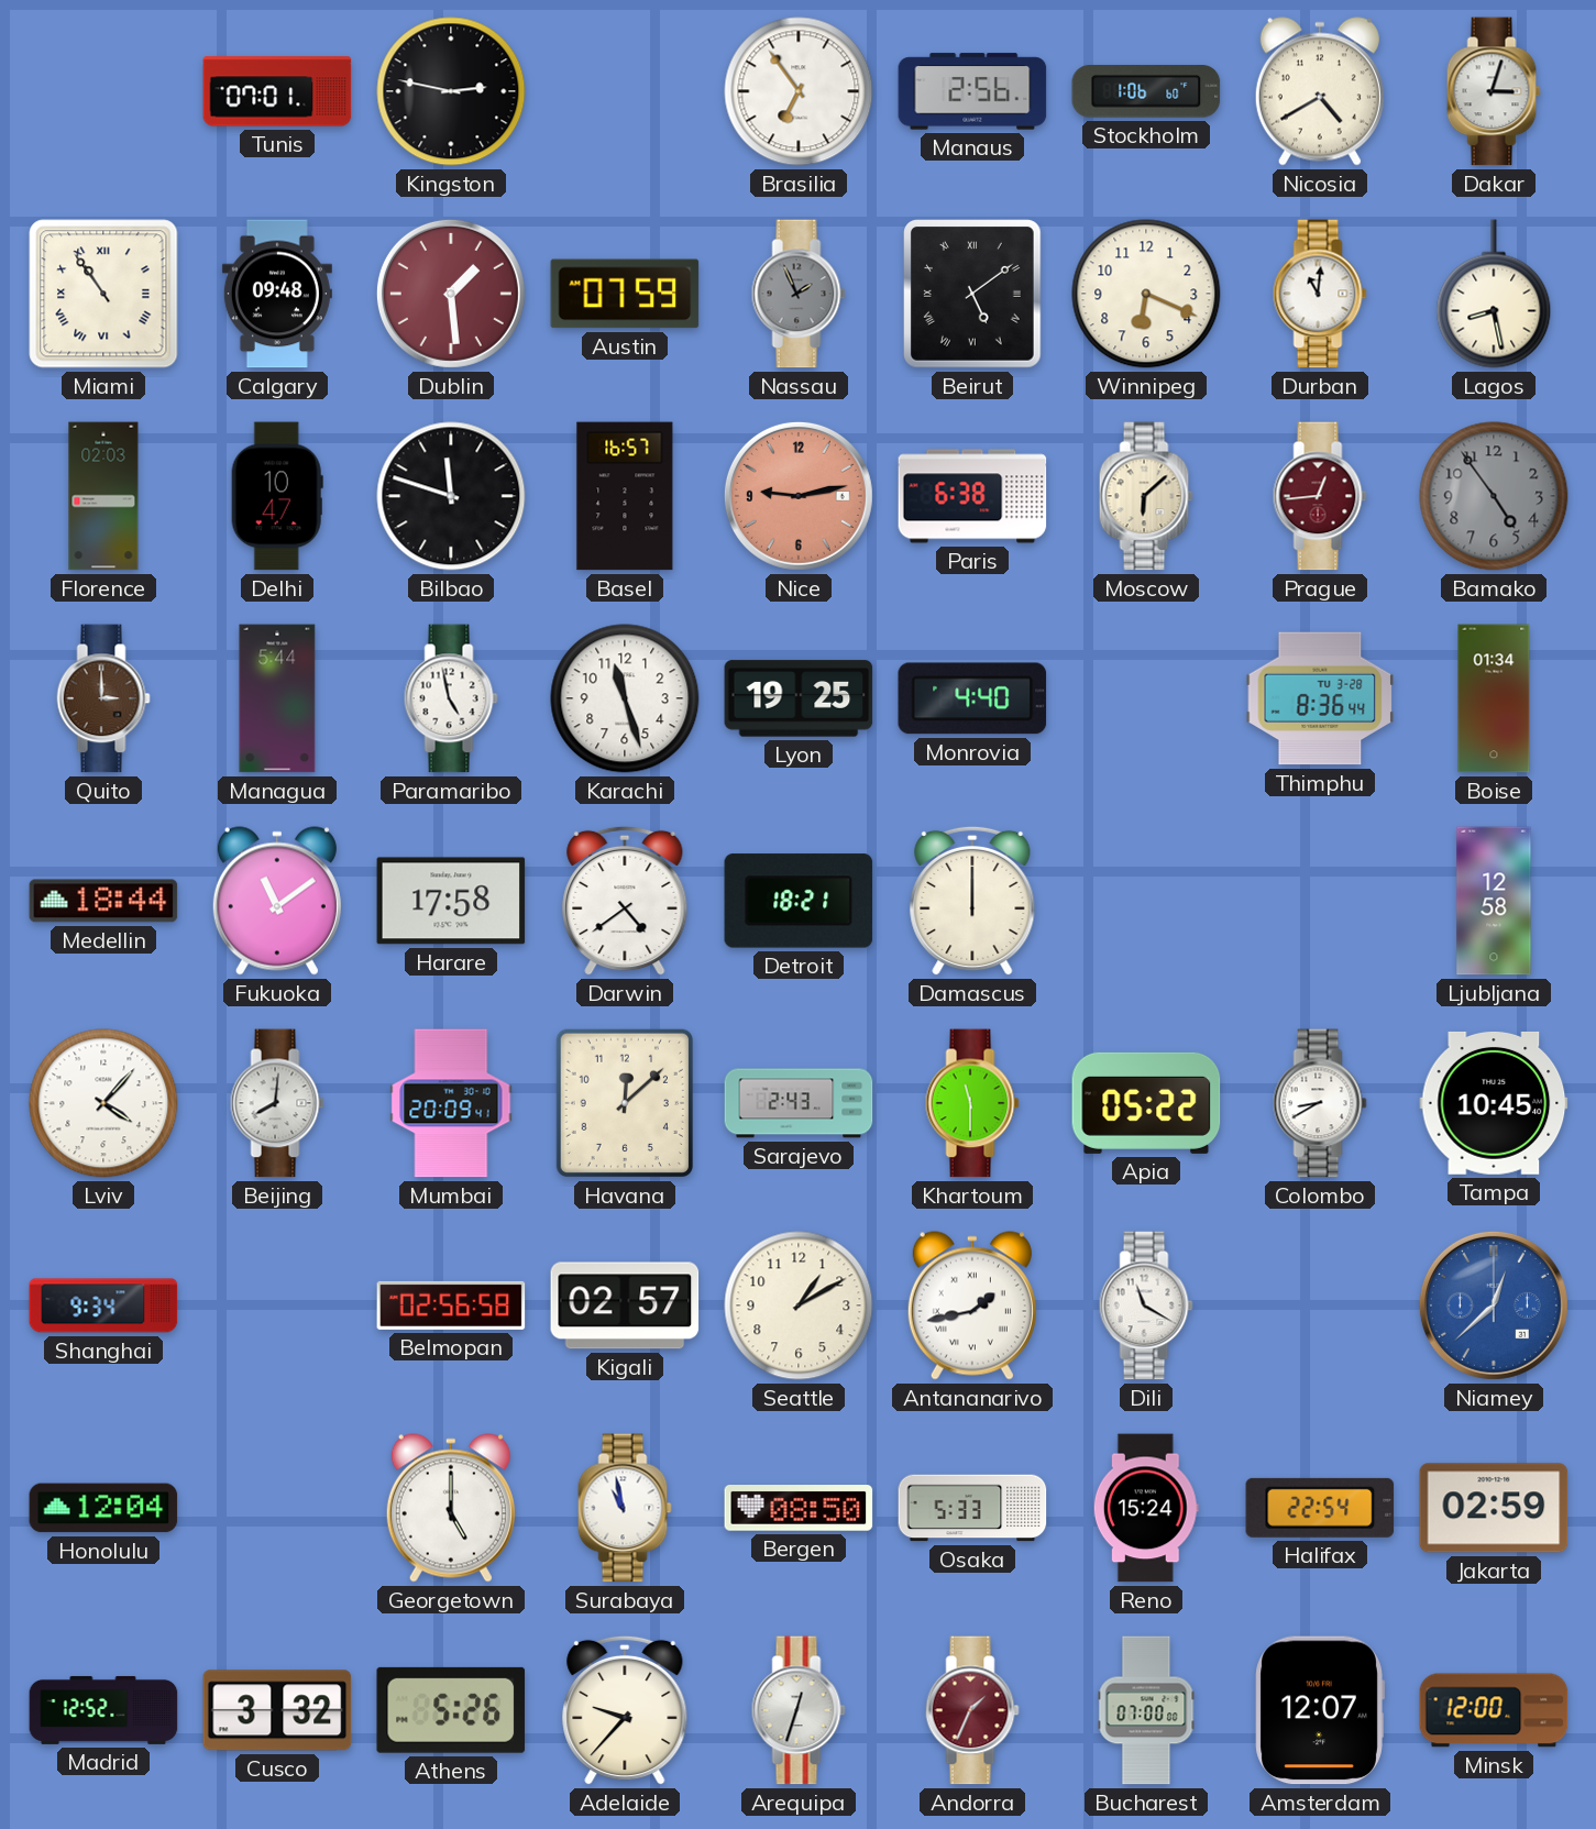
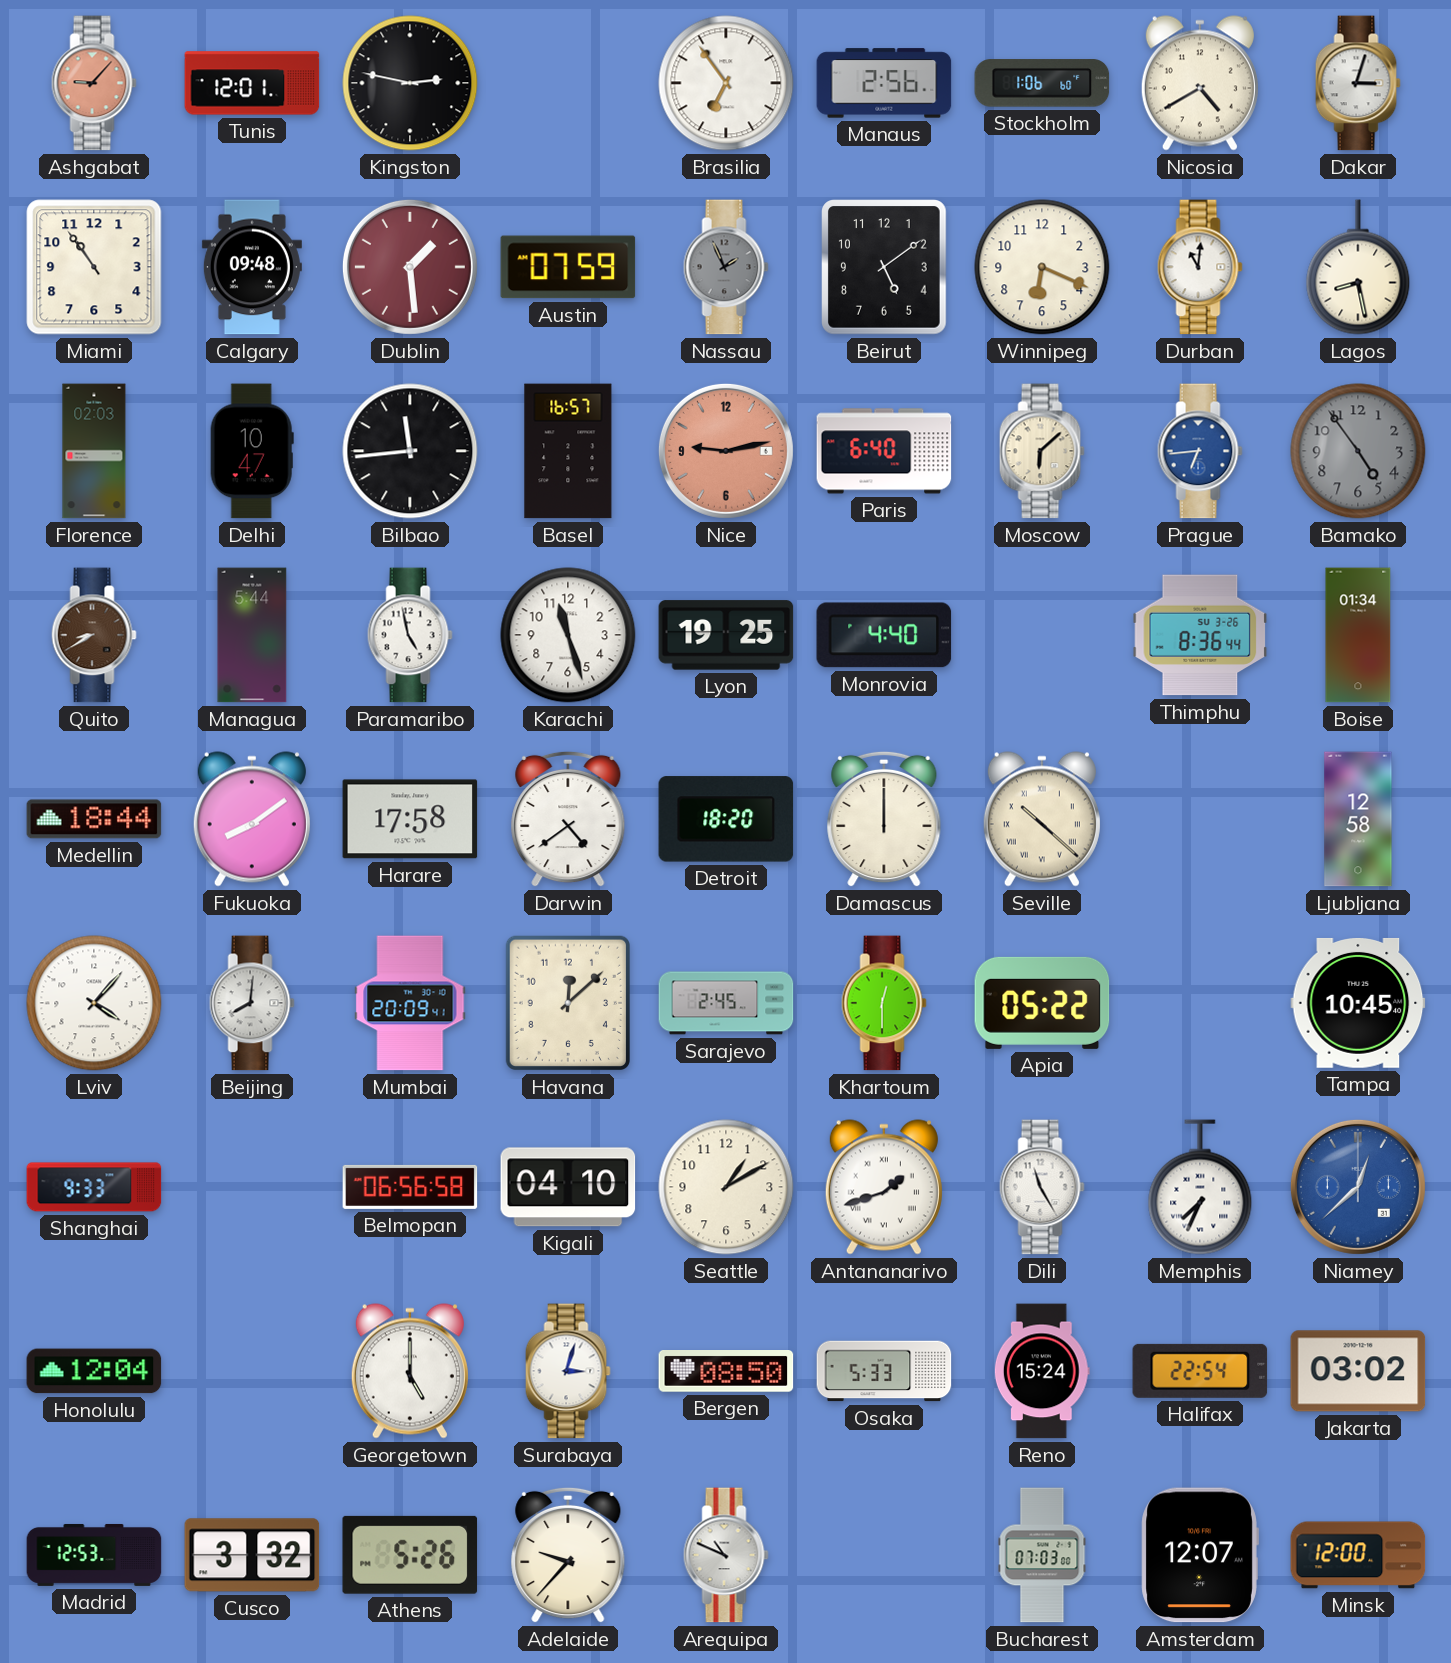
Ashgabat: none -> 9:07
Tunis: 07:01 -> 12:01
Miami numerals: Roman -> Arabic
Beirut numerals: Roman -> Arabic
Bilbao: 11:48 -> 11:44
Paris: 6:38 -> 6:40
Prague: 12:44 -> 6:44
Prague dial: burgundy -> blue
Quito: 3:00 -> 8:40
Thimphu date: TU 3-28 -> SU 3-26
Fukuoka: 11:09 -> 8:09
Detroit: 18:21 -> 18:20
Seville: none -> 10:22
Sarajevo: 2:43 -> 2:45
Khartoum: 11:30 -> 12:30
Colombo: 8:40 -> none
Shanghai: 9:34 -> 9:33
Belmopan: 02:56 -> 06:56
Kigali: 02:57 -> 04:10
Antananarivo: 1:43 -> 1:42
Dili: 11:20 -> 11:25
Memphis: none -> 7:34
Surabaya: 10:58 -> 3:03
Jakarta: 02:59 -> 03:02
Madrid: 12:52 -> 12:53
Arequipa: 12:33 -> 10:49
Andorra: 1:34 -> none
Bucharest: 07:00 -> 07:03
